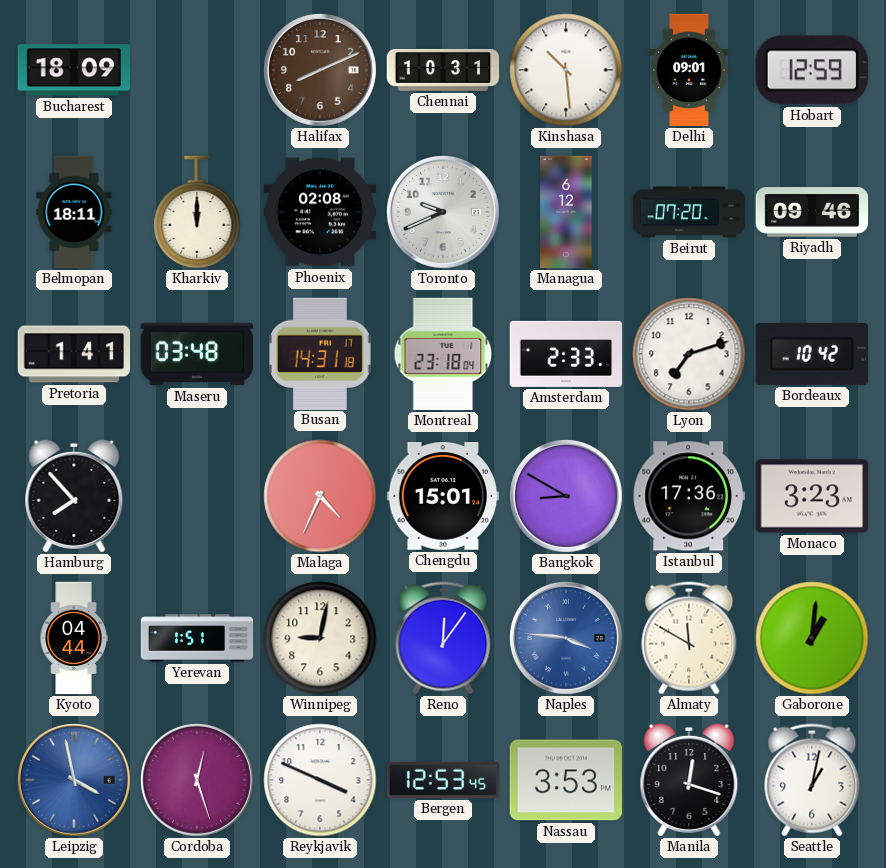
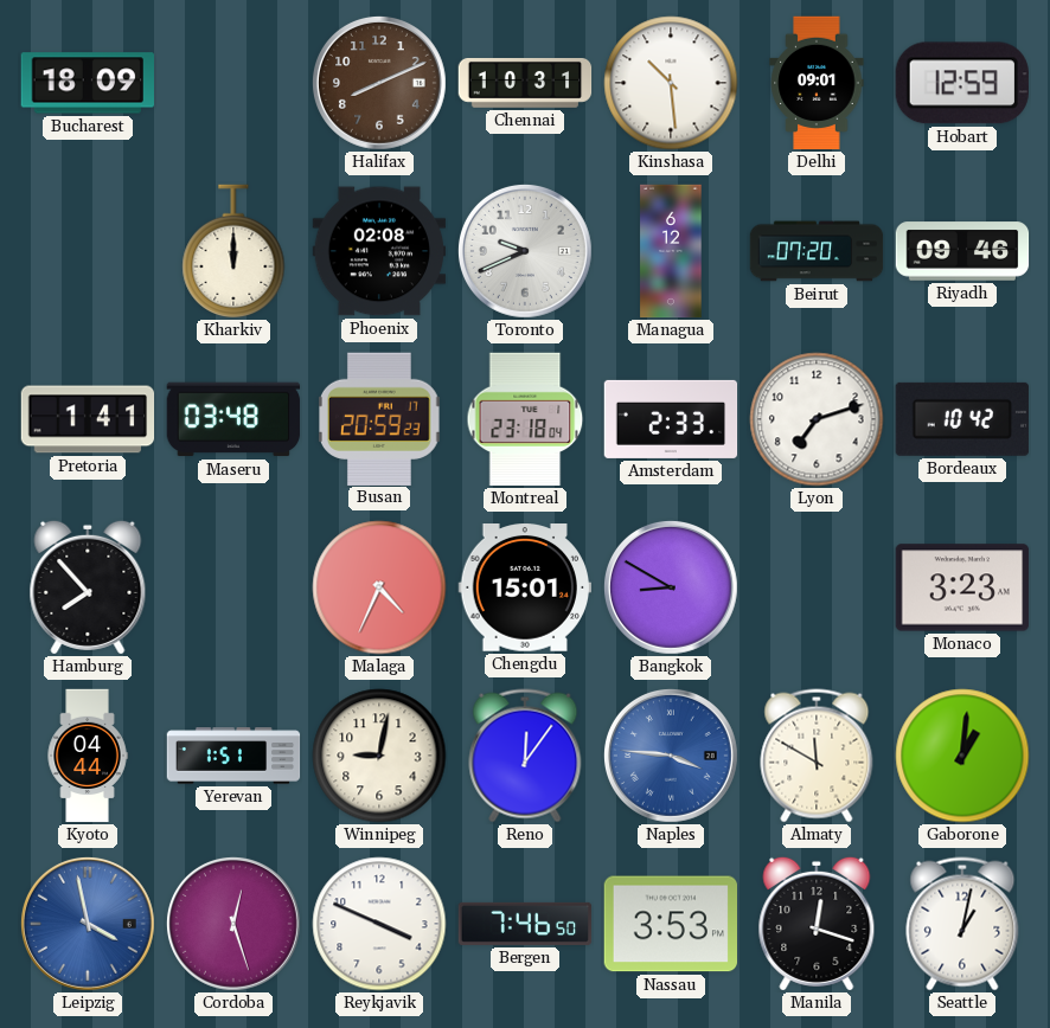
Belmopan: 18:11 -> none
Busan: 14:31 -> 20:59
Istanbul: 17:36 -> none
Bergen: 12:53 -> 7:46
